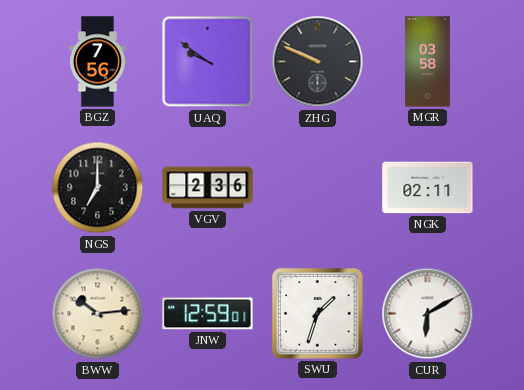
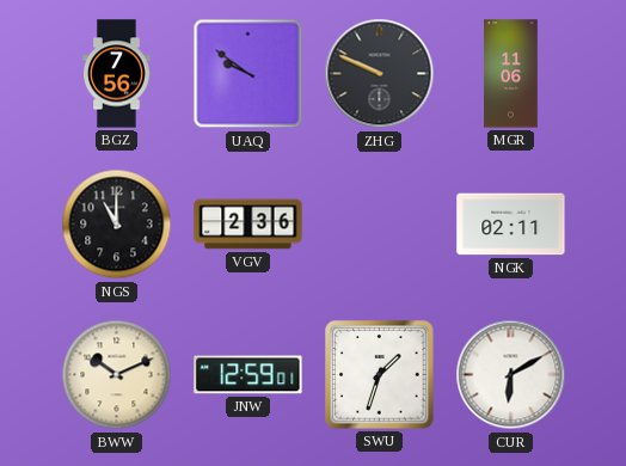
MGR: 03:58 -> 11:06
NGS: 7:00 -> 11:00
BWW: 10:14 -> 10:11
